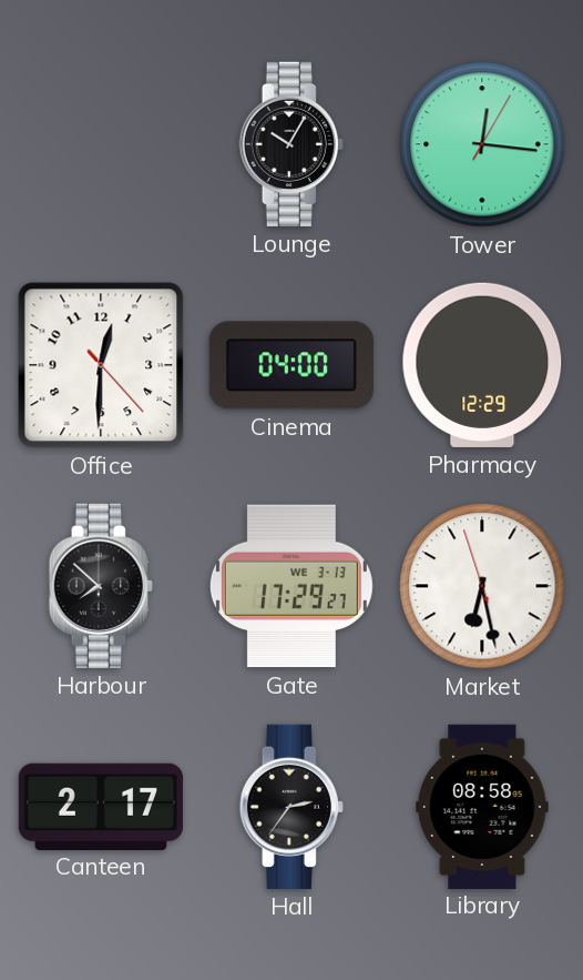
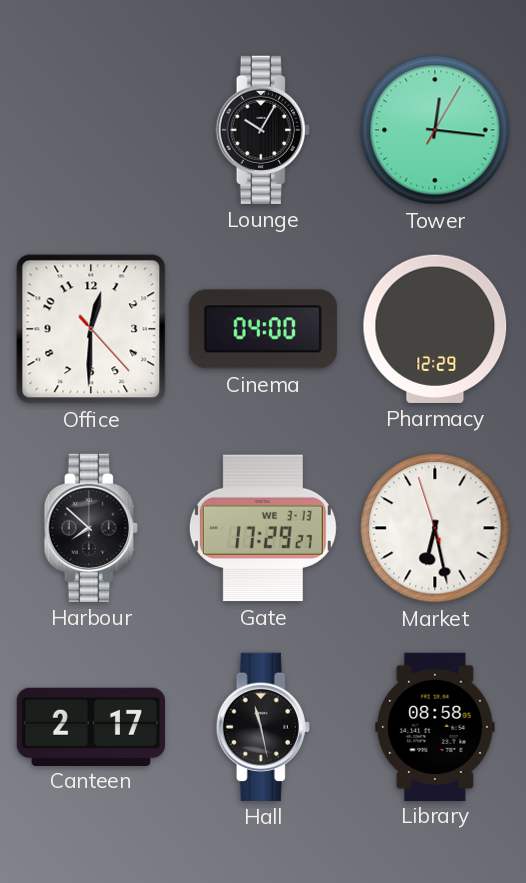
Hall: 2:36 -> 11:28
